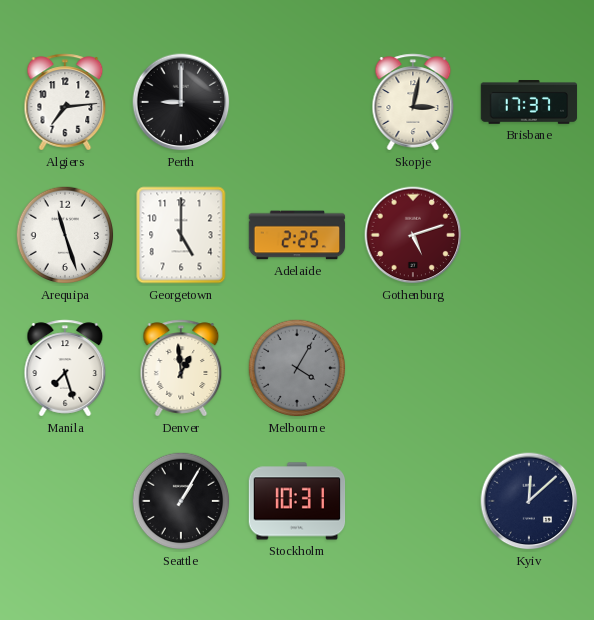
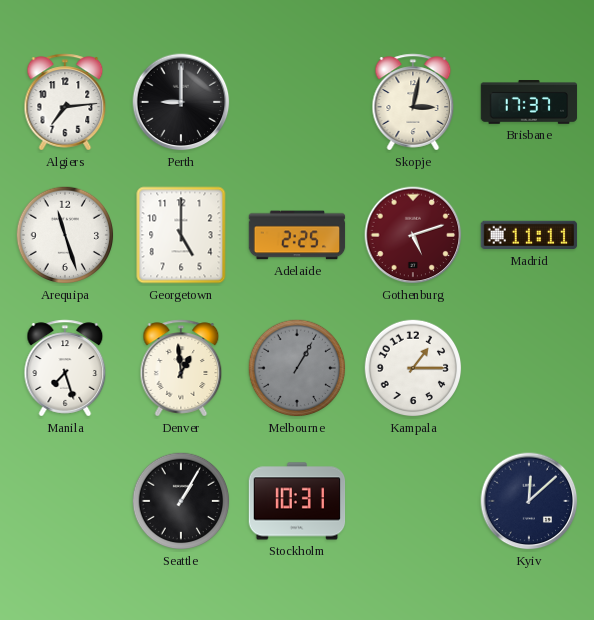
Madrid: none -> 11:11
Melbourne: 4:05 -> 1:05
Kampala: none -> 1:15
